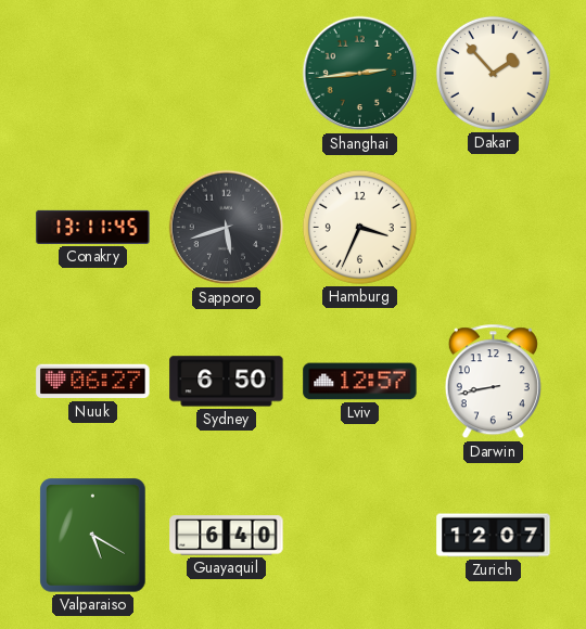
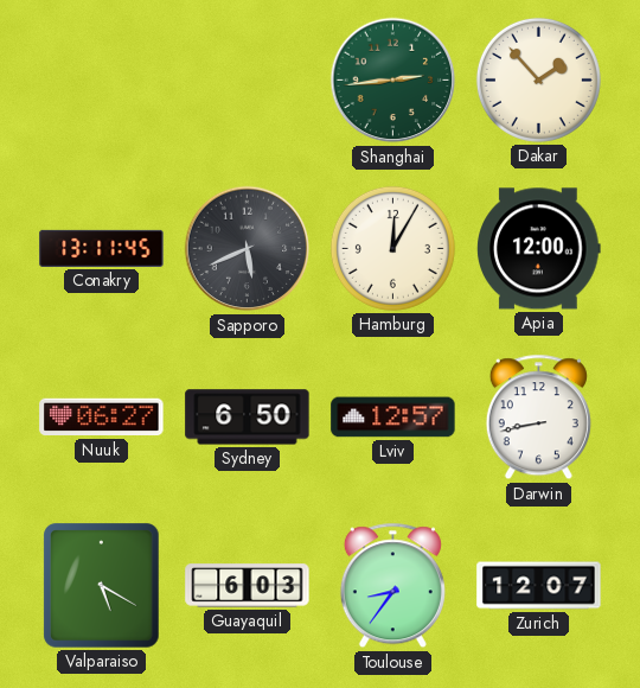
Sapporo: 5:42 -> 5:41
Hamburg: 3:34 -> 12:05
Apia: none -> 12:00
Guayaquil: 6:40 -> 6:03
Toulouse: none -> 8:36
